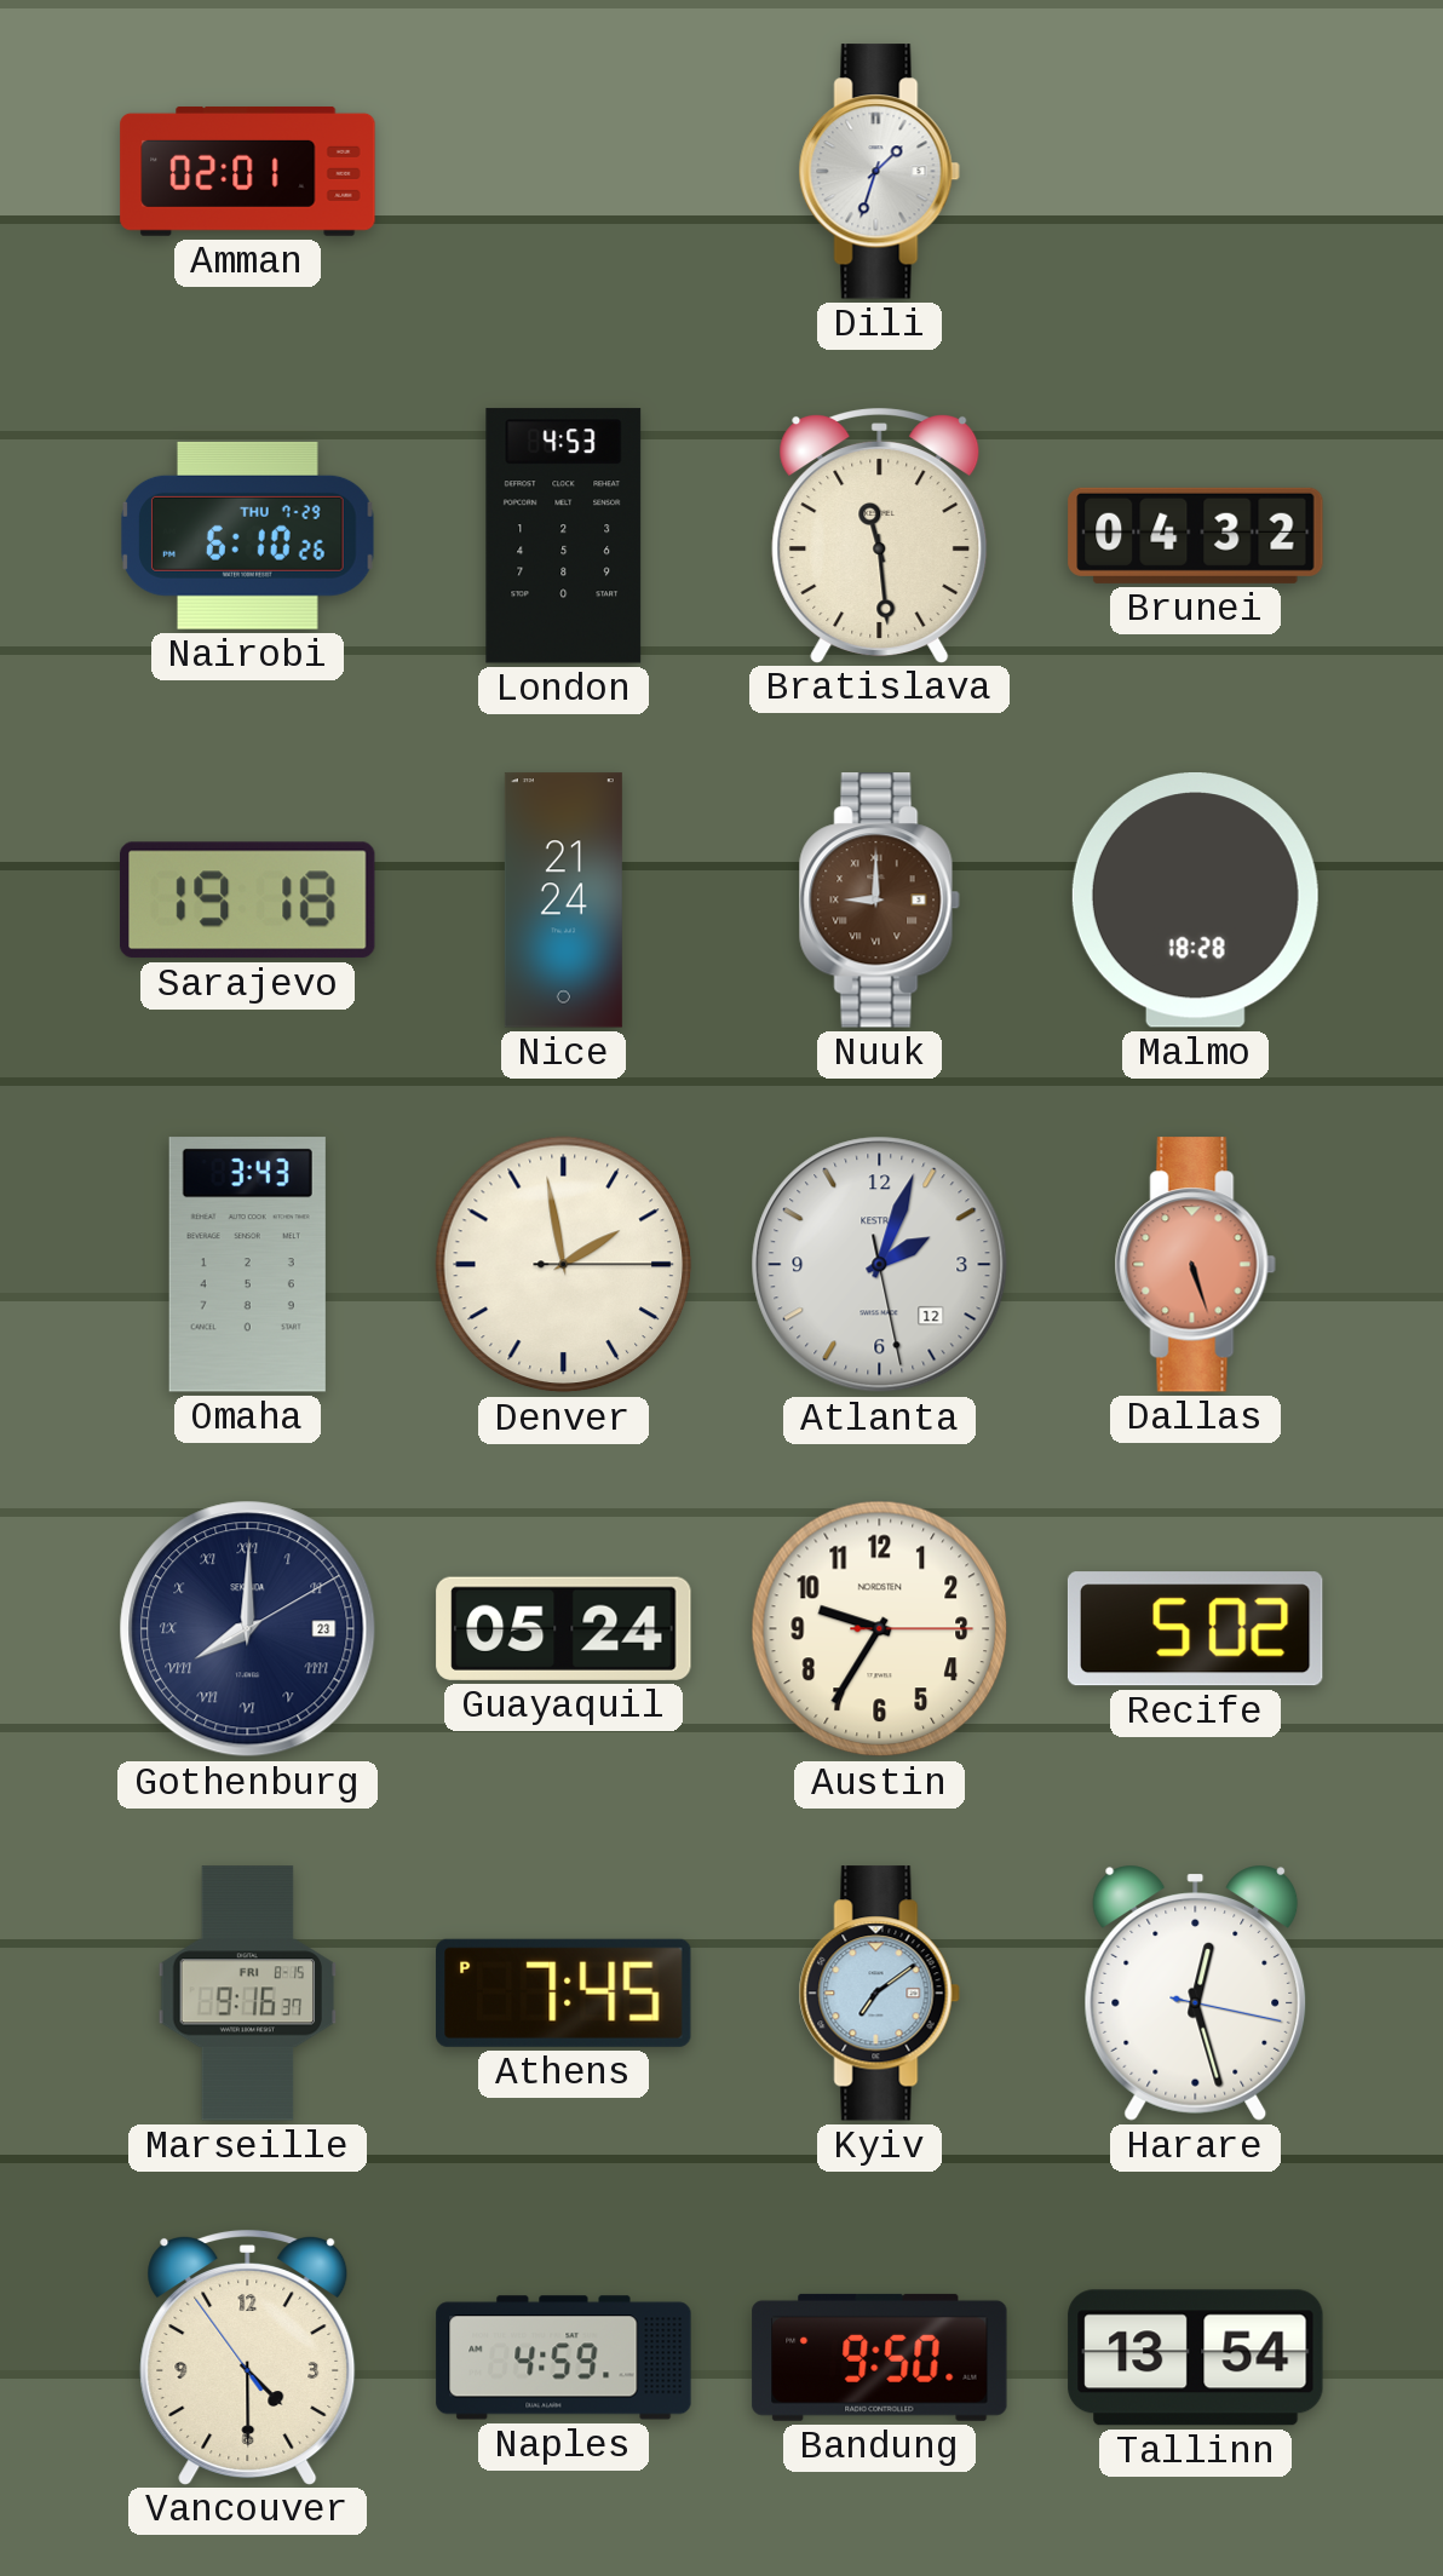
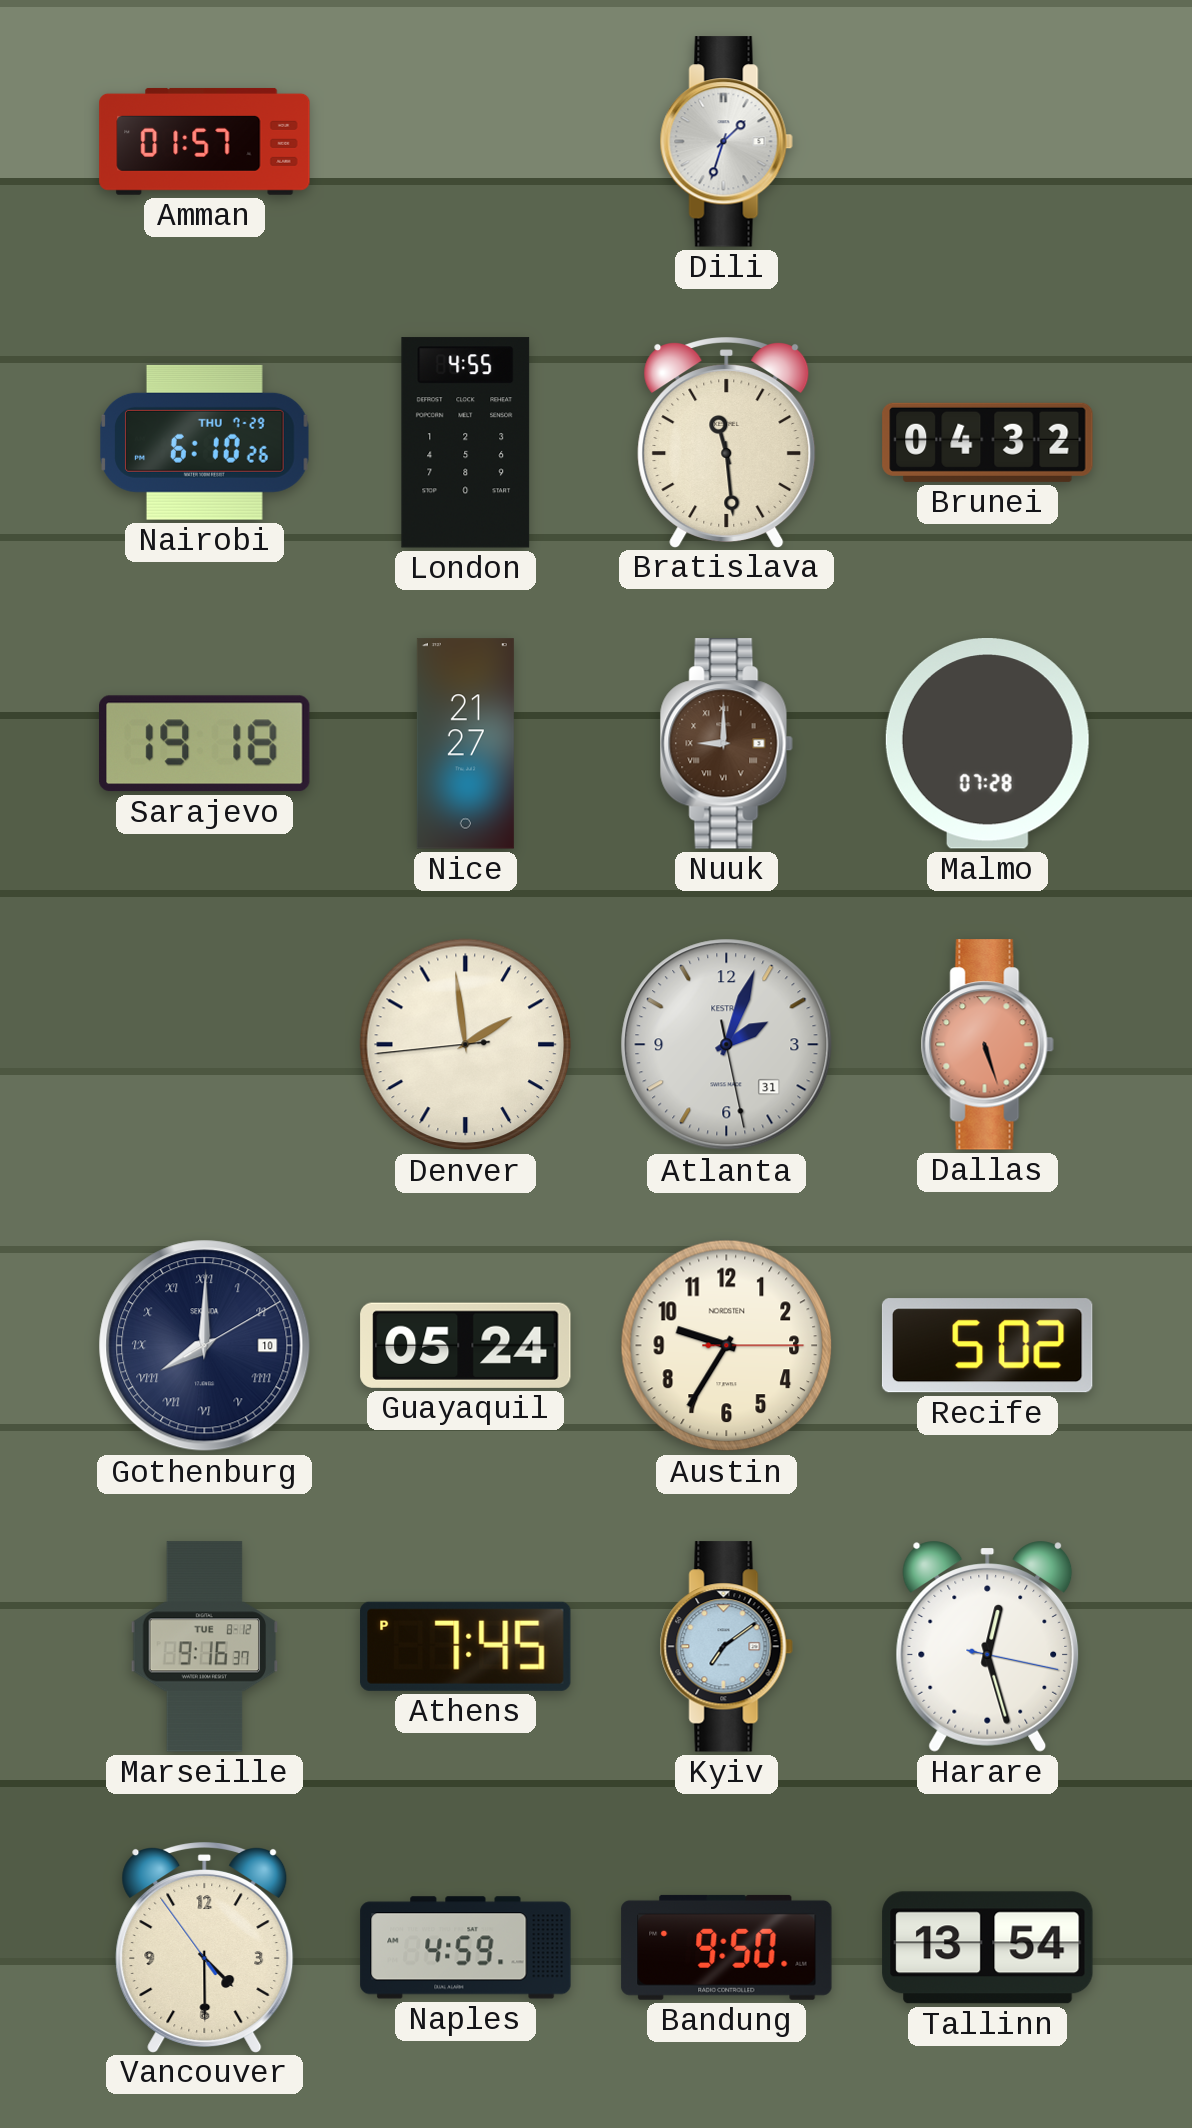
Amman: 02:01 -> 01:57
London: 4:53 -> 4:55
Nice: 21:24 -> 21:27
Malmo: 18:28 -> 07:28
Omaha: 3:43 -> none
Denver: 1:58:15 -> 1:58:44
Atlanta date: 12 -> 31
Gothenburg date: 23 -> 10
Marseille date: FRI 8-15 -> TUE 8-12
